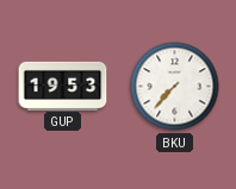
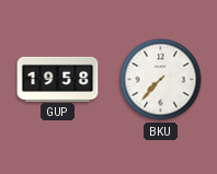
GUP: 19:53 -> 19:58
